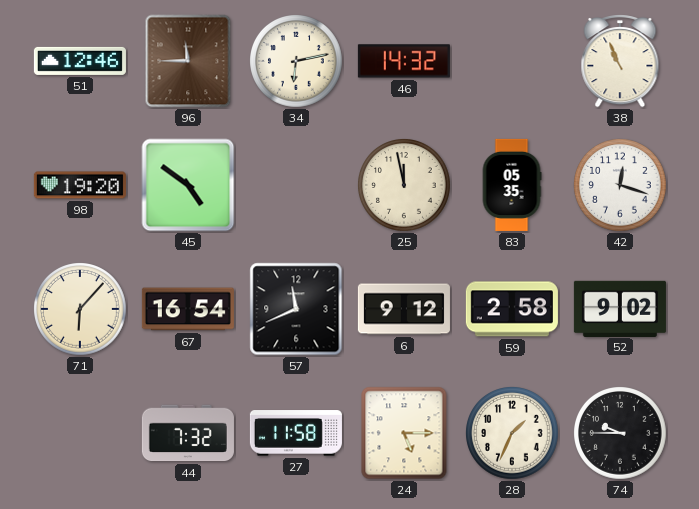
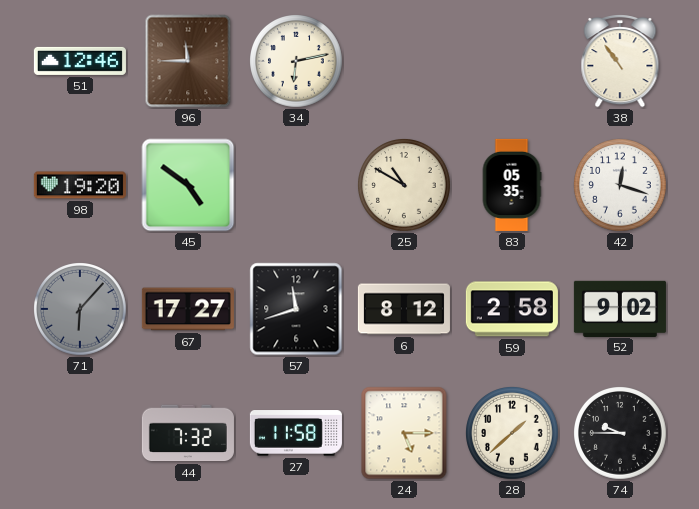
46: 14:32 -> none
38: 10:56 -> 10:54
25: 11:58 -> 10:50
71 dial: cream -> grey
67: 16:54 -> 17:27
57: 11:41 -> 11:42
6: 9:12 -> 8:12
28: 1:34 -> 1:38
